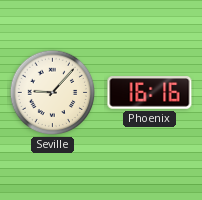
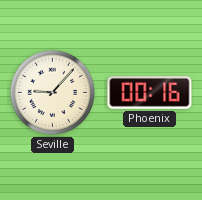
Phoenix: 16:16 -> 00:16
